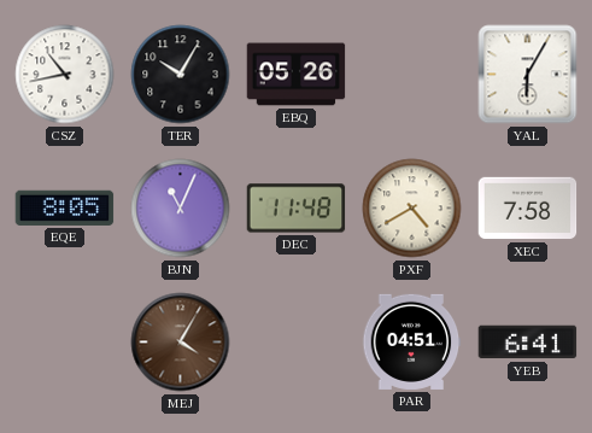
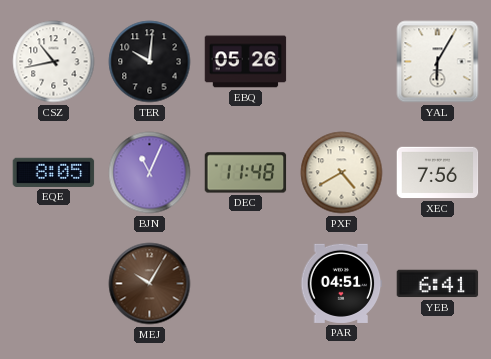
TER: 10:05 -> 10:01
XEC: 7:58 -> 7:56
MEJ: 4:05 -> 10:05
